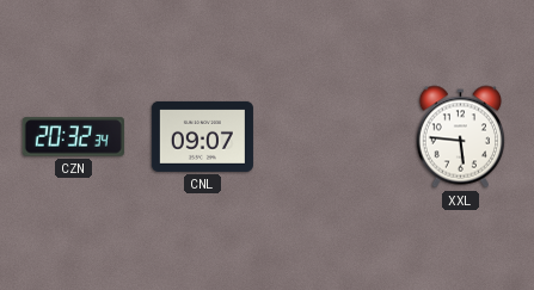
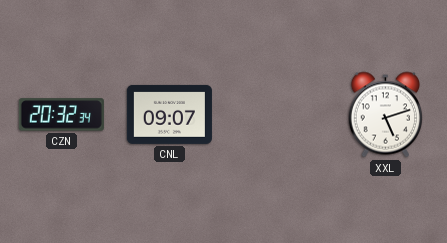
XXL: 5:46 -> 5:12
